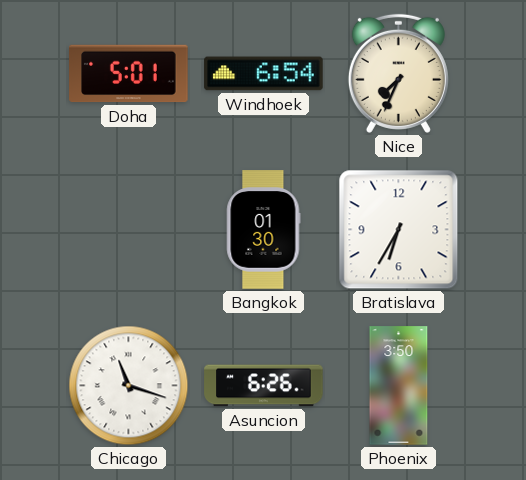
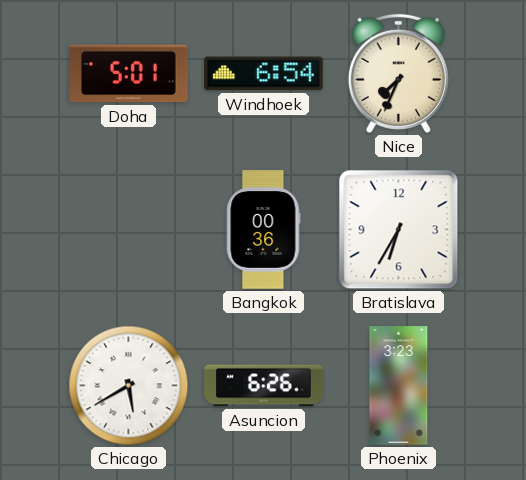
Bangkok: 01:30 -> 00:36
Chicago: 11:18 -> 5:40
Phoenix: 3:50 -> 3:23
